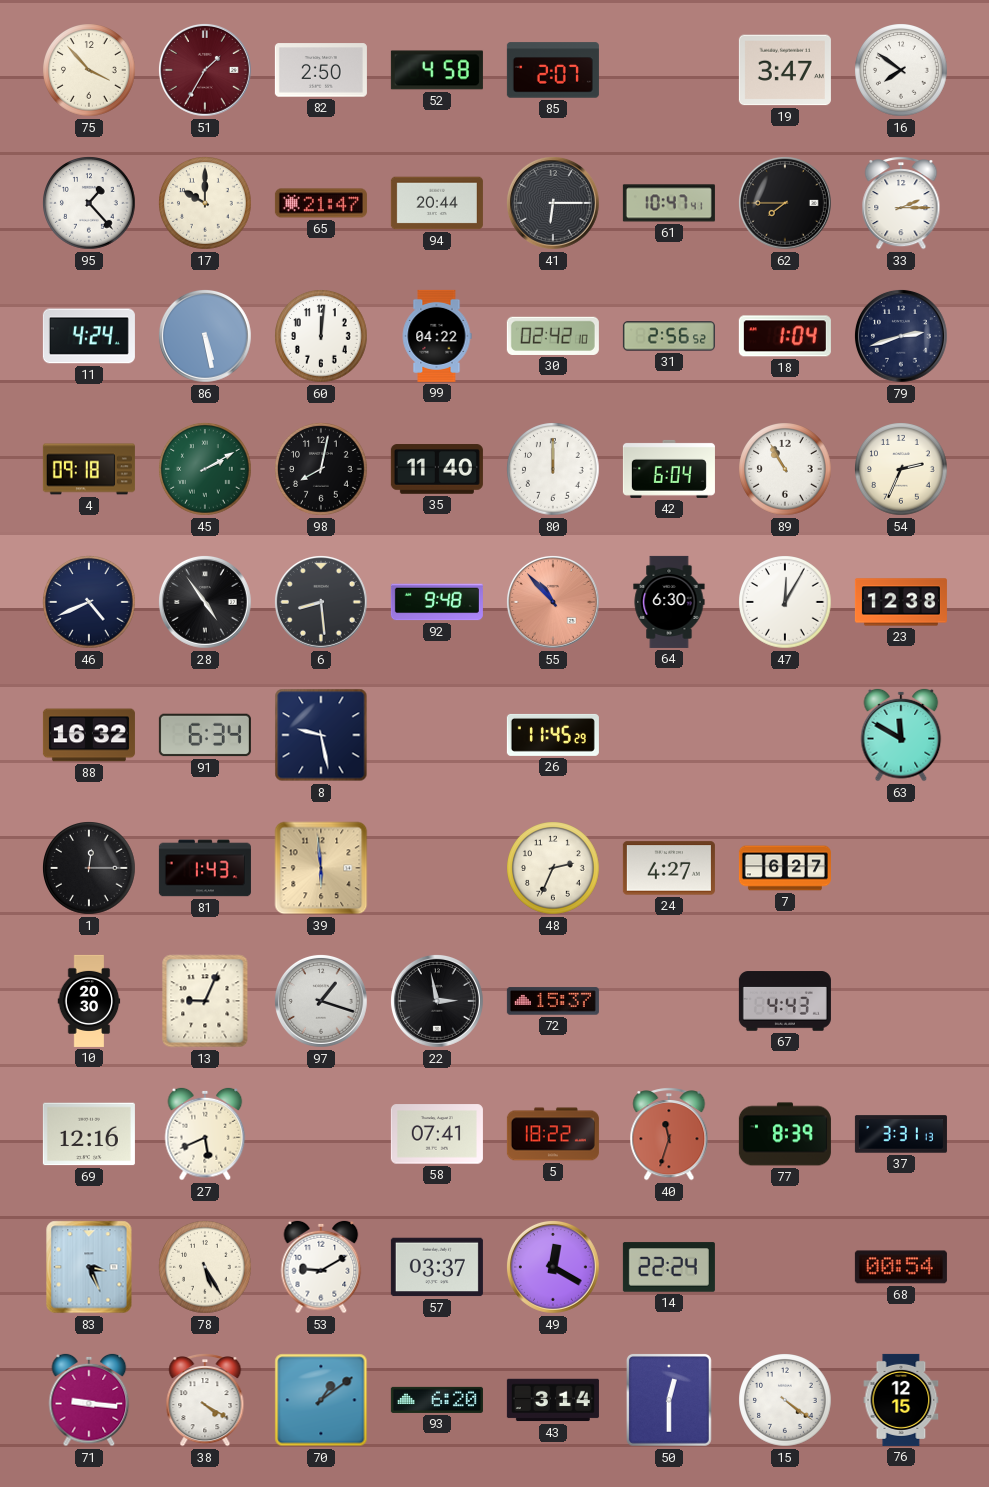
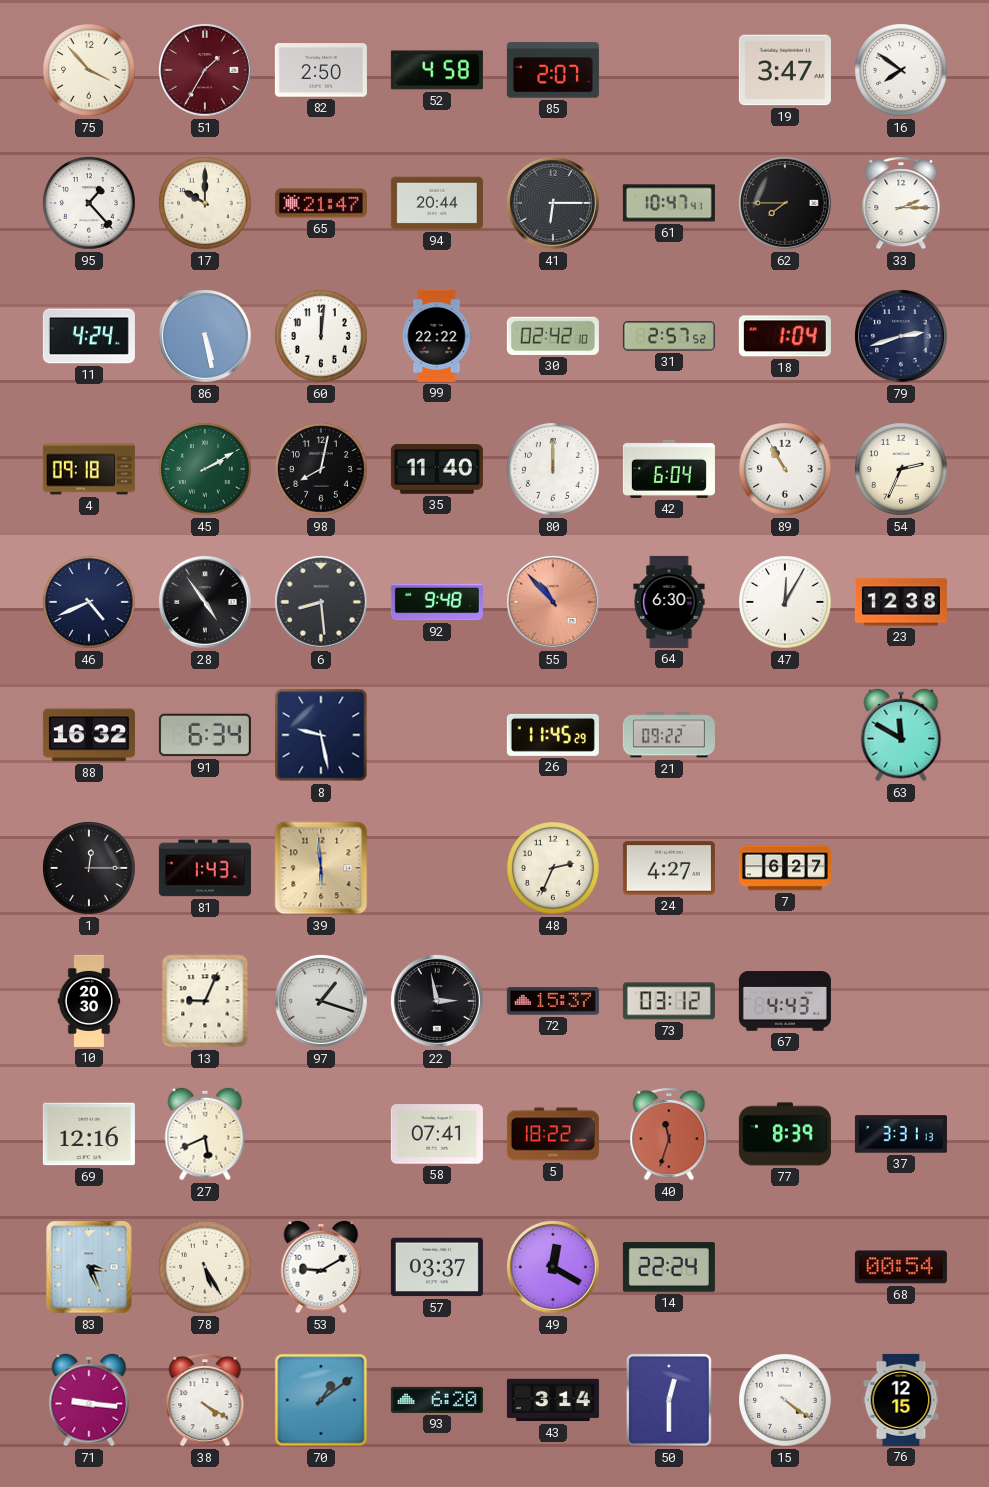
99: 04:22 -> 22:22
31: 2:56 -> 2:57
21: none -> 09:22
73: none -> 03:12
